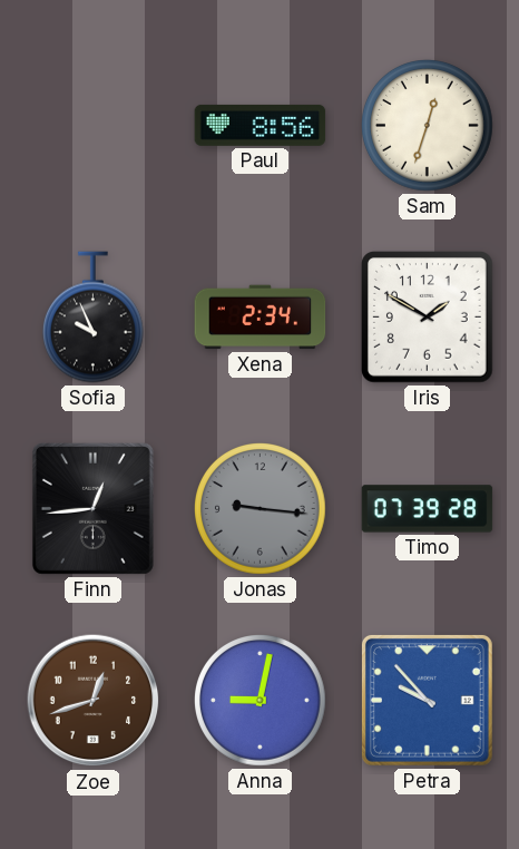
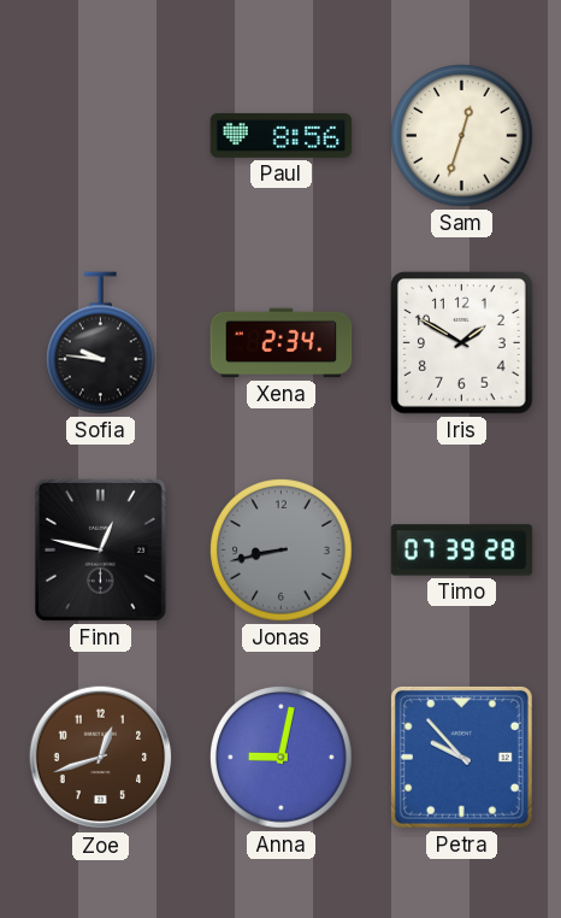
Sofia: 9:56 -> 9:46
Finn: 12:44 -> 12:47
Jonas: 9:16 -> 8:43
